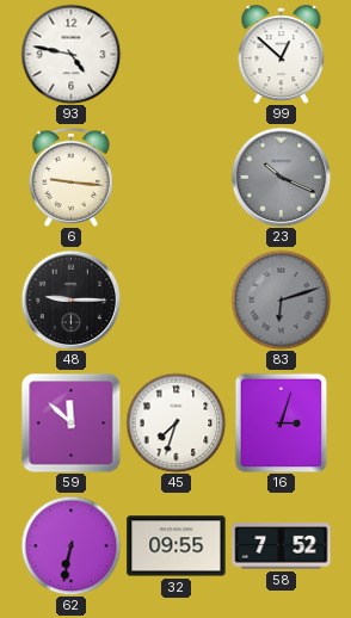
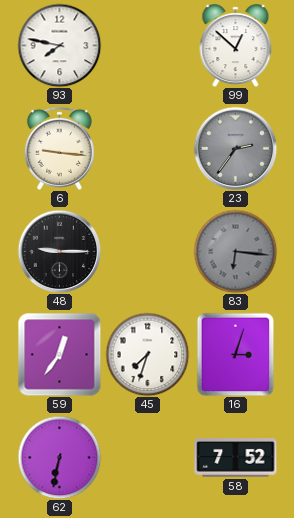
93: 4:47 -> 7:47
23: 10:19 -> 2:36
83: 6:12 -> 6:16
59: 11:52 -> 12:36
32: 09:55 -> none
